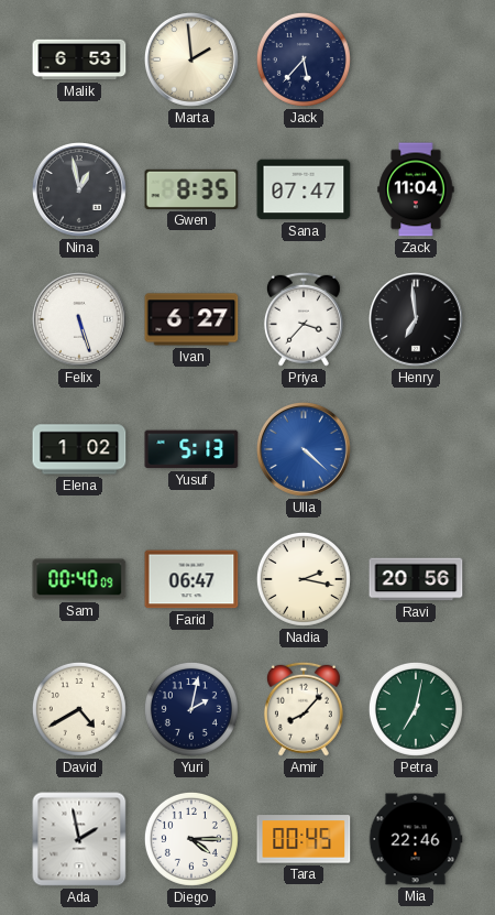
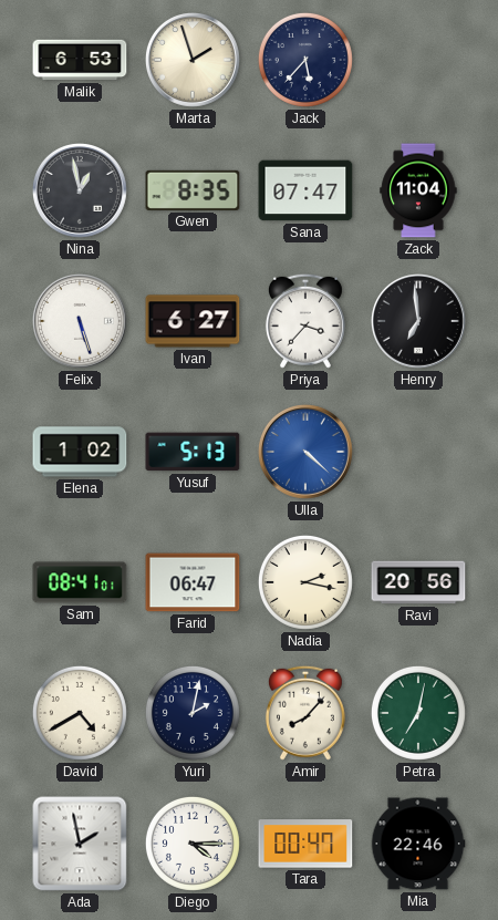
Marta: 1:59 -> 1:57
Sam: 00:40 -> 08:41
Tara: 00:45 -> 00:47
